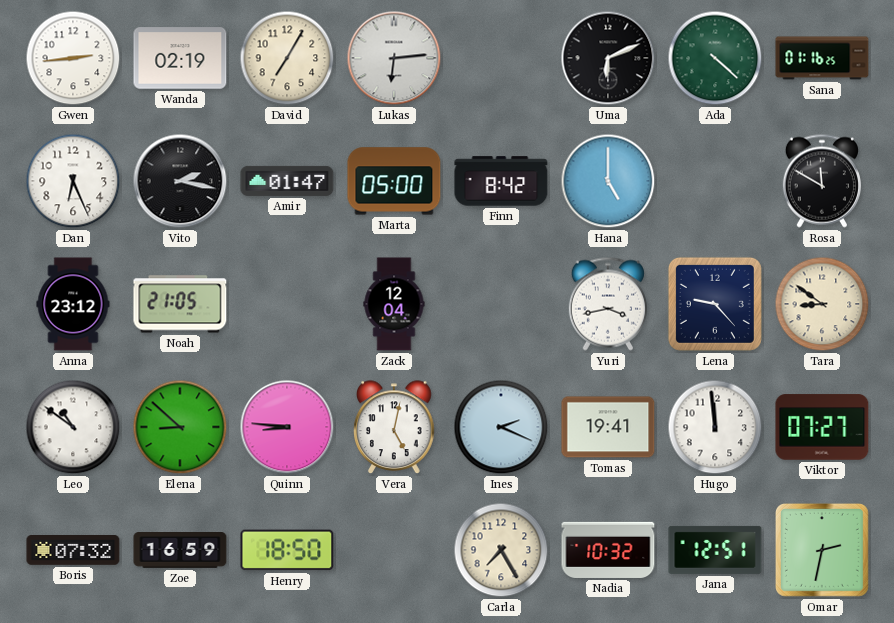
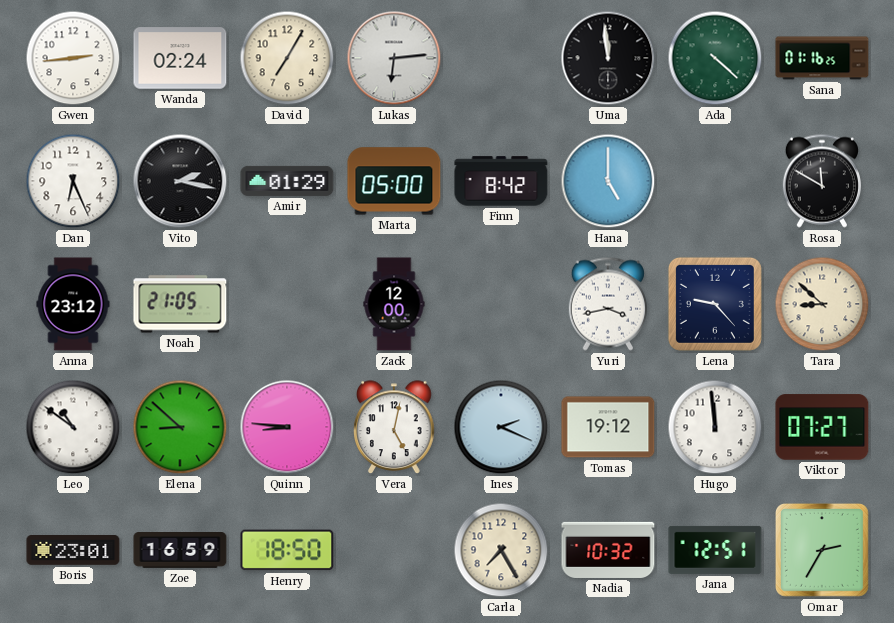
Wanda: 02:19 -> 02:24
Uma: 6:11 -> 11:59
Amir: 01:47 -> 01:29
Zack: 12:04 -> 12:00
Tara: 8:51 -> 8:52
Tomas: 19:41 -> 19:12
Boris: 07:32 -> 23:01
Omar: 2:32 -> 2:35
